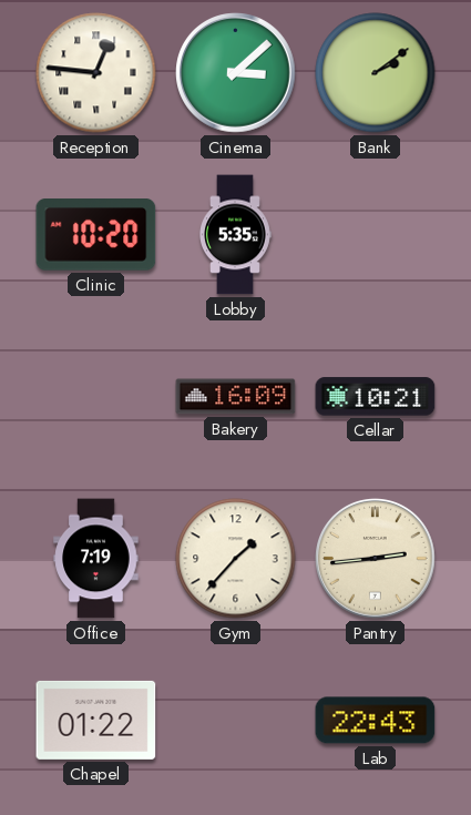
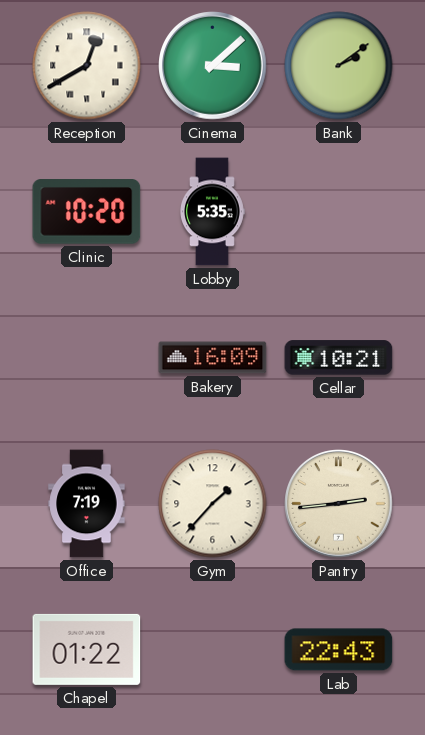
Reception: 12:46 -> 12:40
